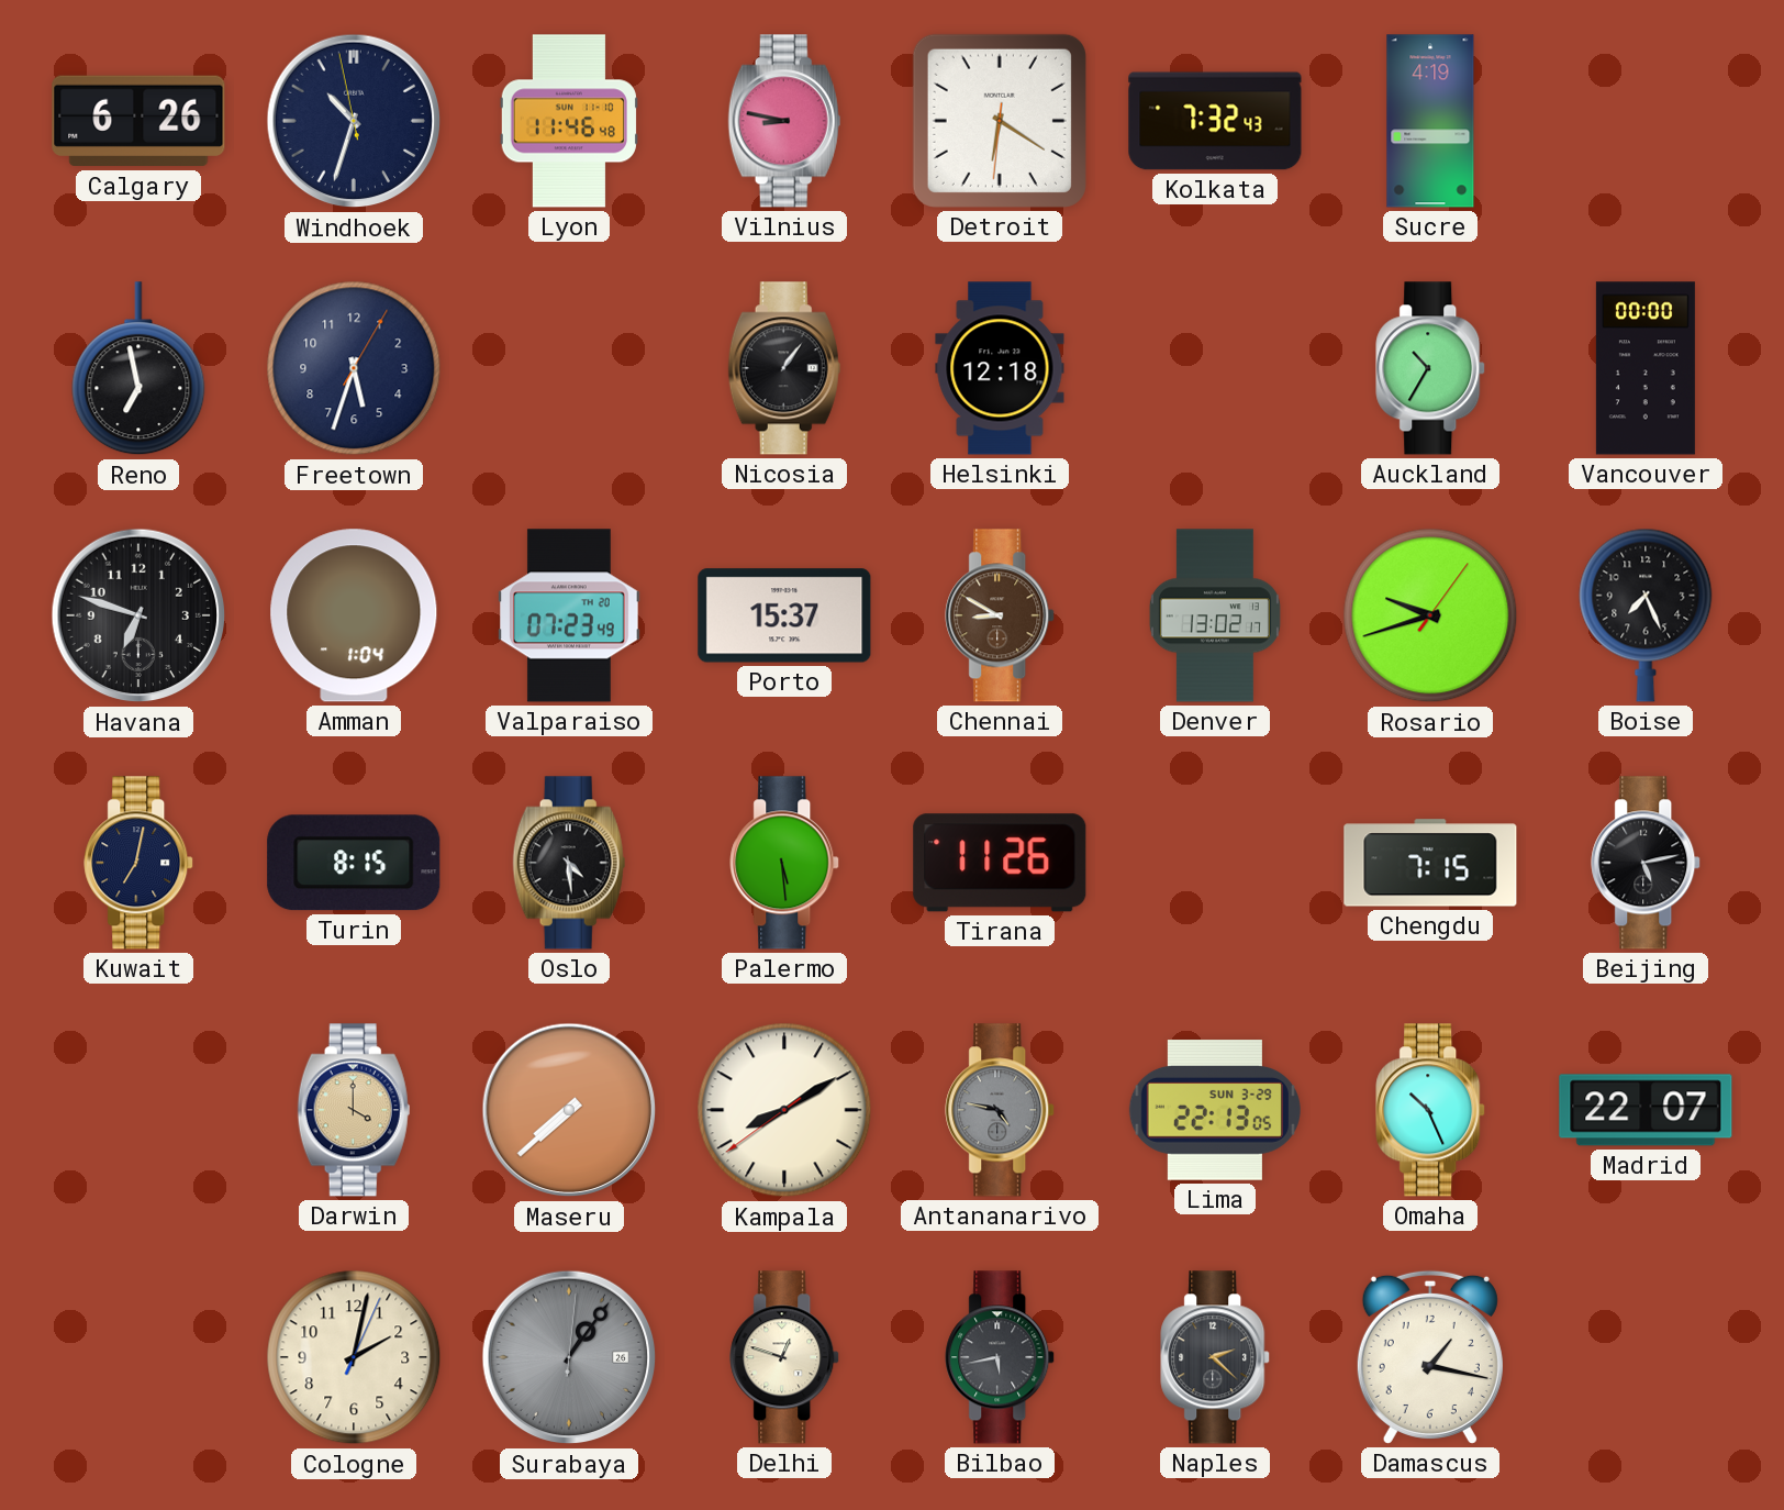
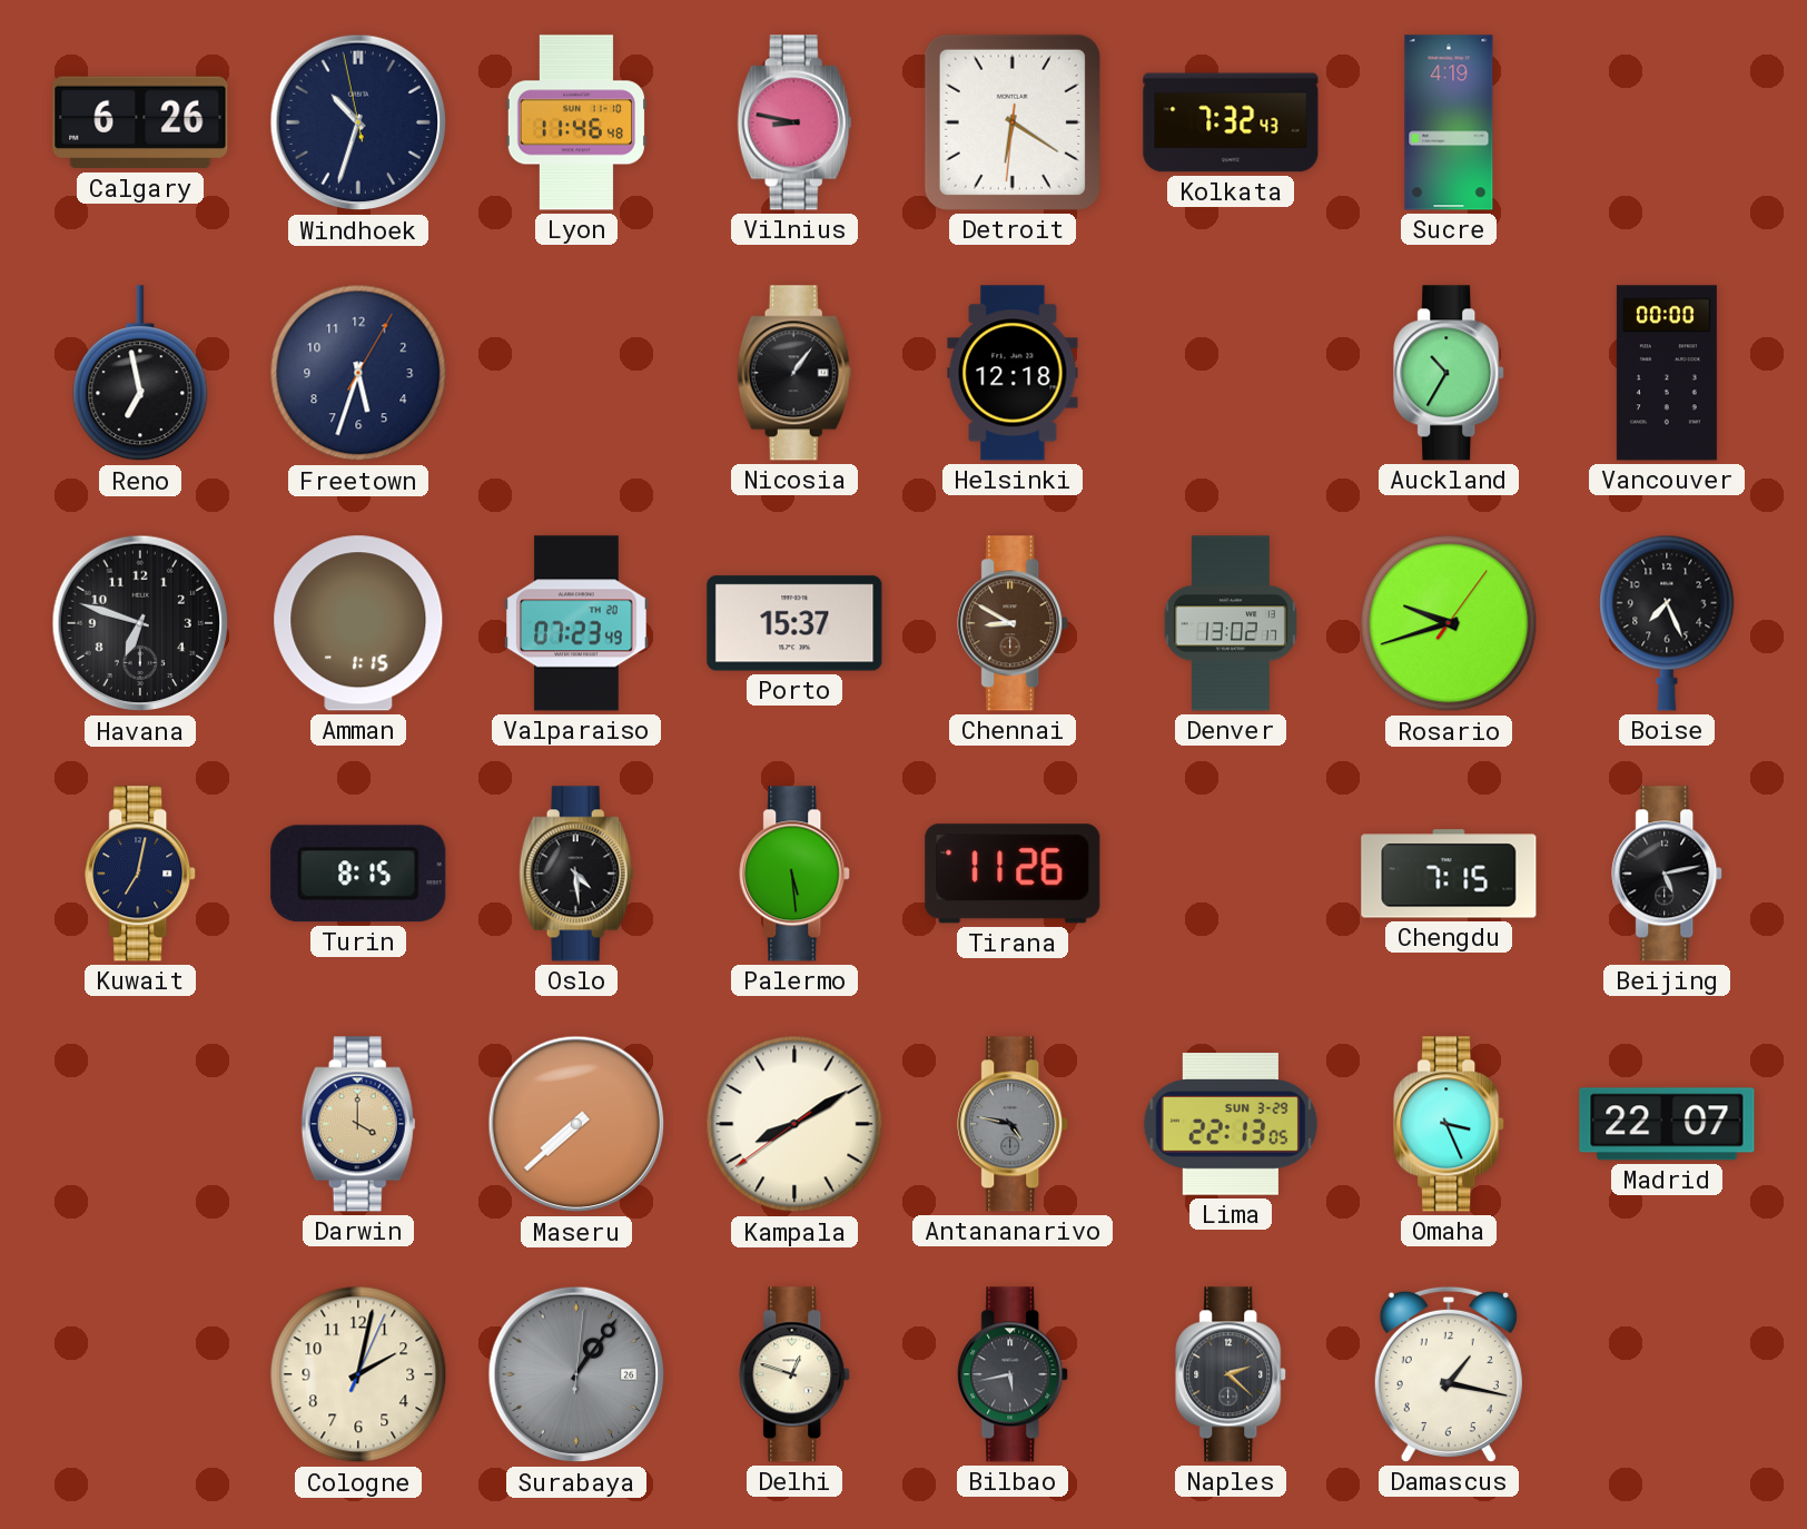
Amman: 1:04 -> 1:15
Omaha: 10:26 -> 3:26
